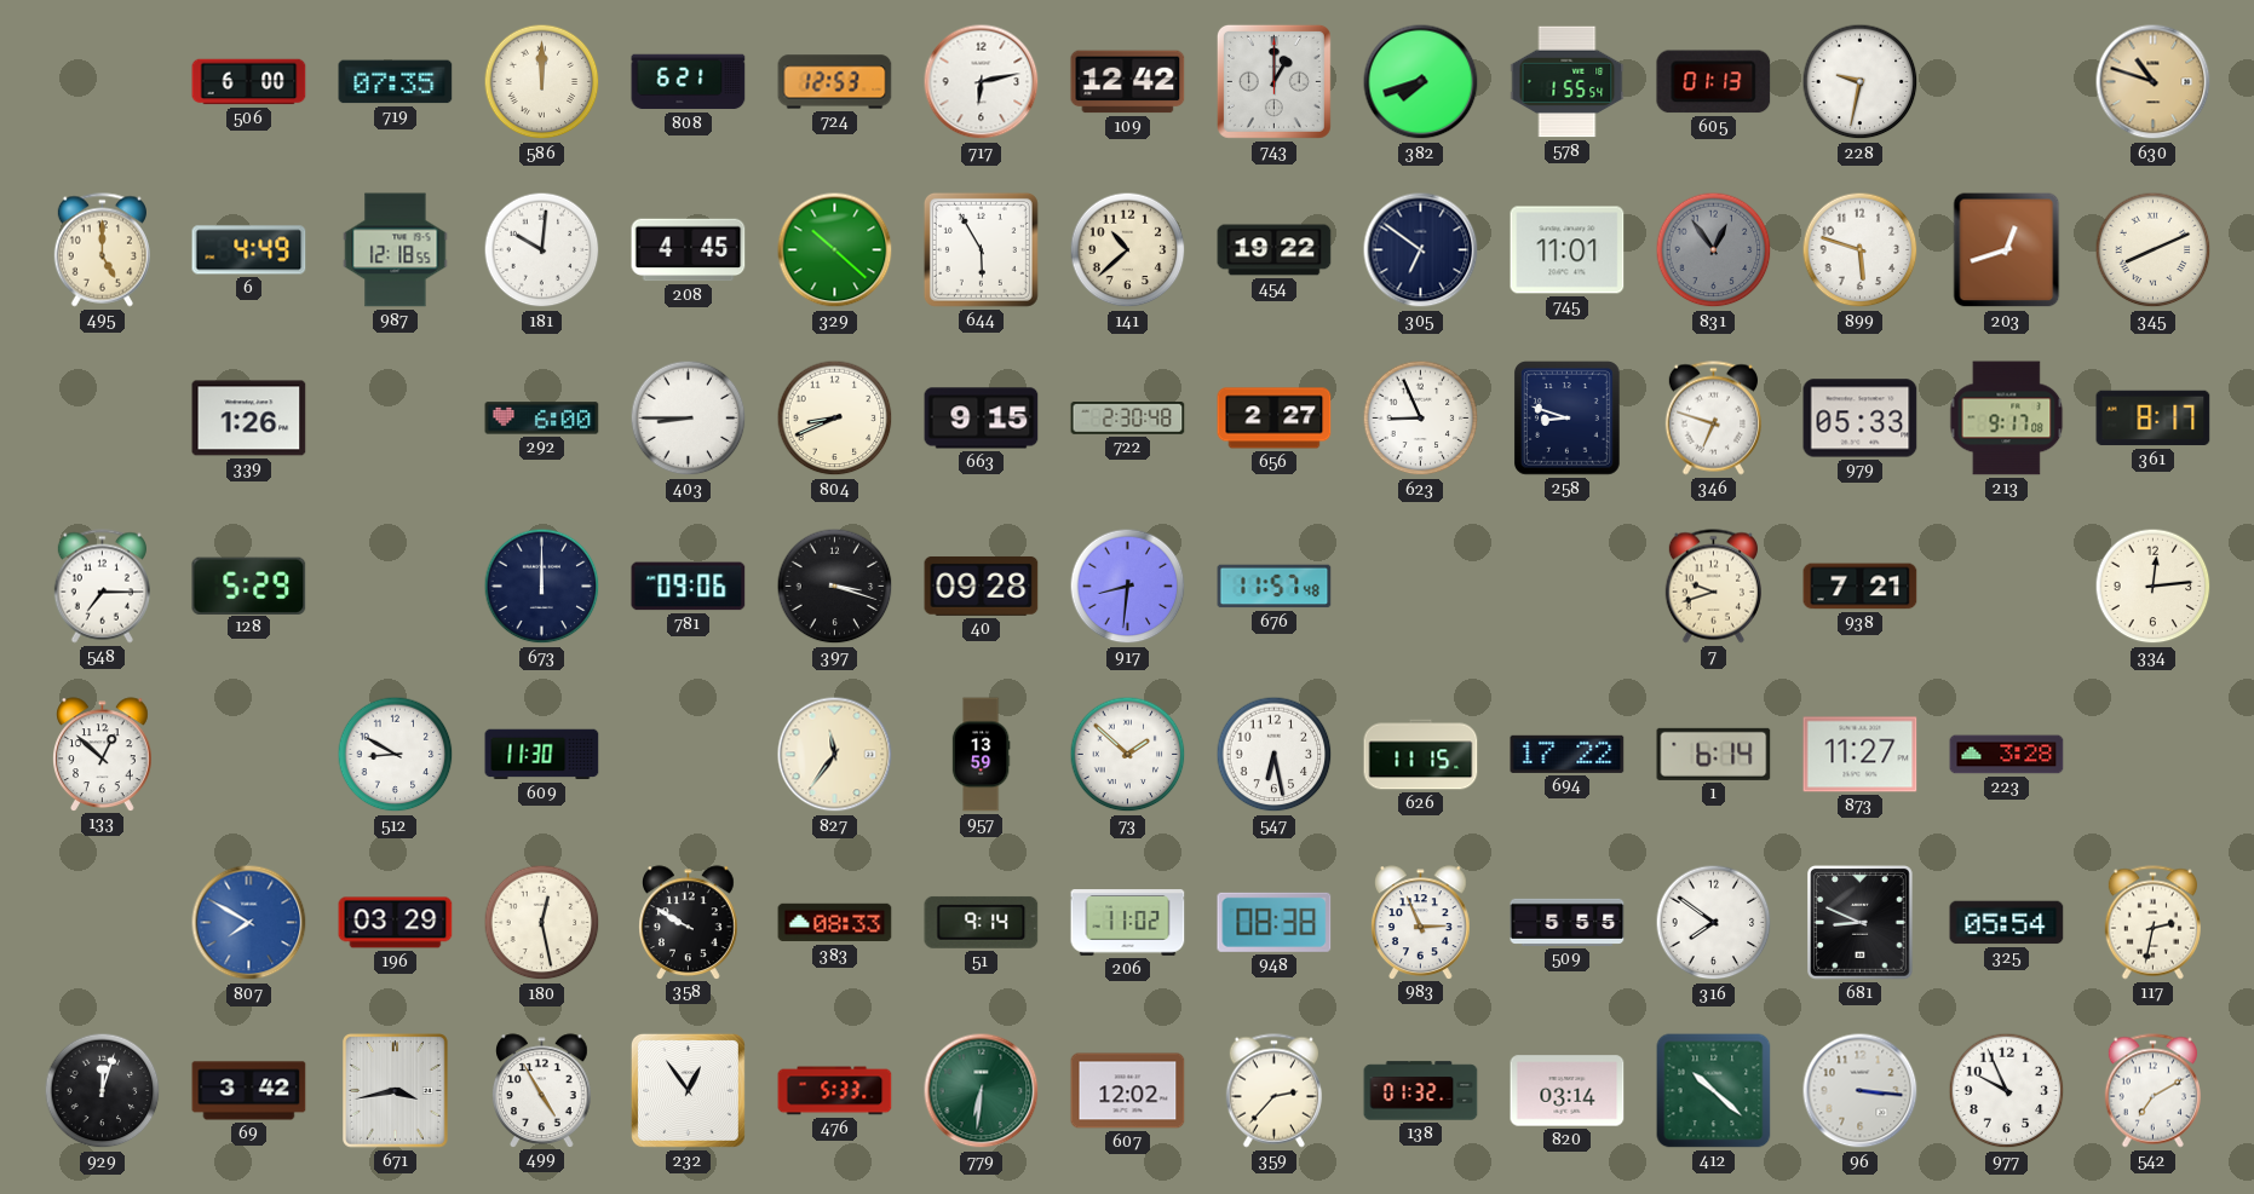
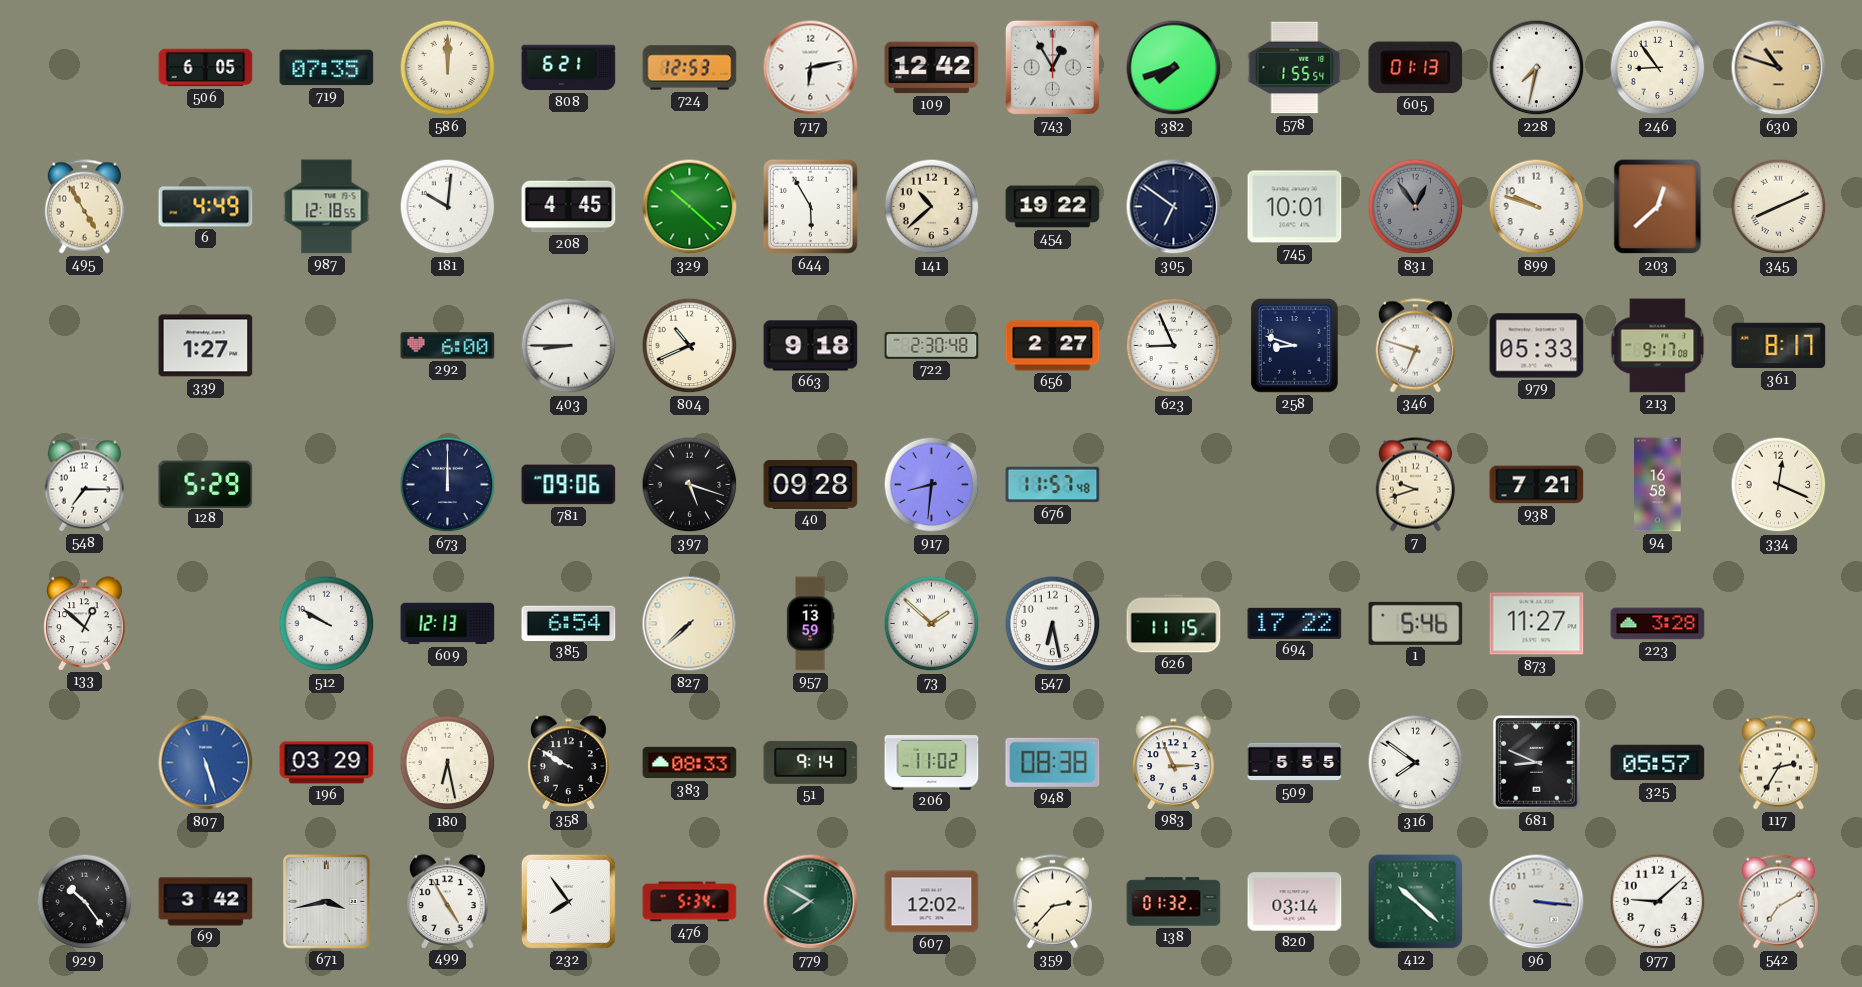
506: 6:00 -> 6:05
743: 1:00 -> 12:55
228: 9:32 -> 7:32
246: none -> 8:54
495: 5:00 -> 4:55
745: 11:01 -> 10:01
899: 5:48 -> 9:48
203: 12:42 -> 12:38
339: 1:26 -> 1:27
804: 8:41 -> 10:41
663: 9:15 -> 9:18
397: 3:18 -> 5:18
94: none -> 16:58
334: 12:14 -> 12:19
512: 8:50 -> 9:50
609: 11:30 -> 12:13
385: none -> 6:54
827: 11:36 -> 7:38
1: 6:14 -> 5:46
807: 7:50 -> 5:27
180: 12:28 -> 6:28
325: 05:54 -> 05:57
117: 2:32 -> 2:35
929: 12:03 -> 10:24
232: 12:54 -> 7:54
476: 5:33 -> 5:34
779: 6:31 -> 7:50
977: 9:56 -> 9:08
